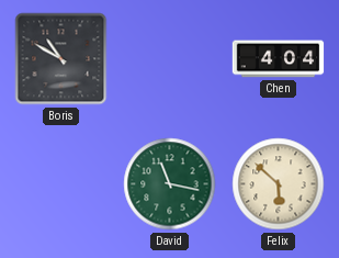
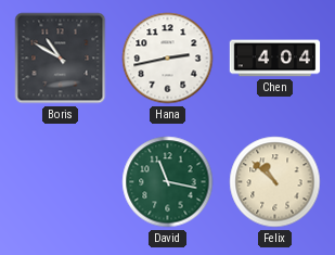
Hana: none -> 2:43
Felix: 5:52 -> 10:52
